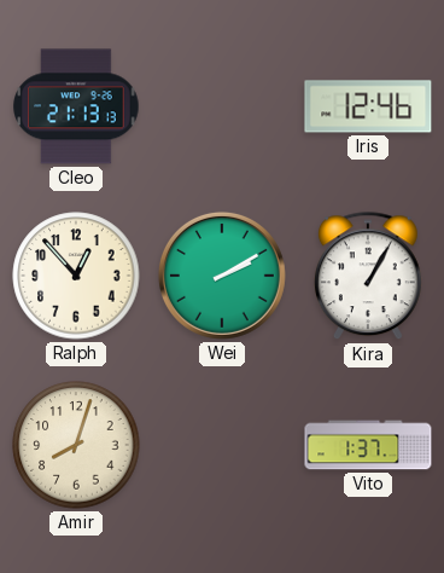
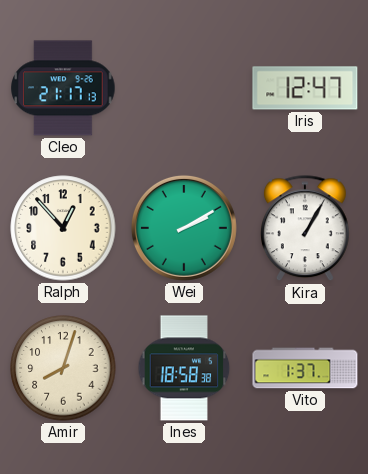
Cleo: 21:13 -> 21:17
Iris: 12:46 -> 12:47
Ines: none -> 18:58
